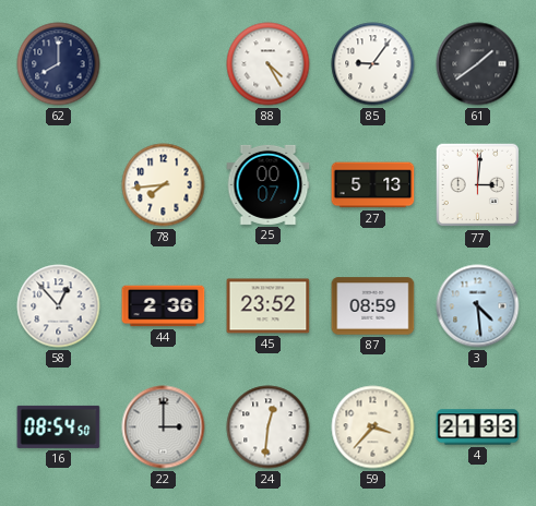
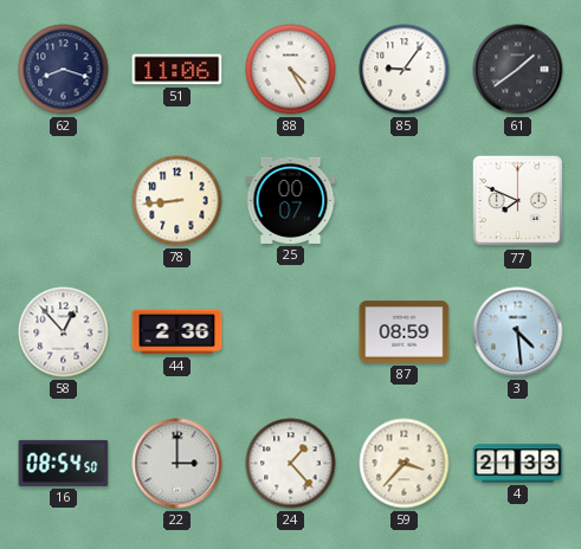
62: 8:00 -> 8:18
51: none -> 11:06
78: 7:44 -> 8:44
27: 5:13 -> none
77: 3:01 -> 7:49
45: 23:52 -> none
24: 12:31 -> 1:23
